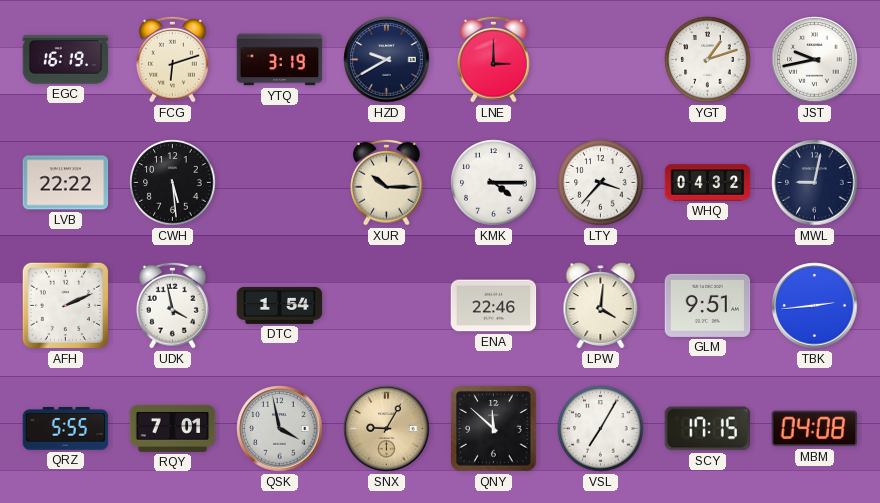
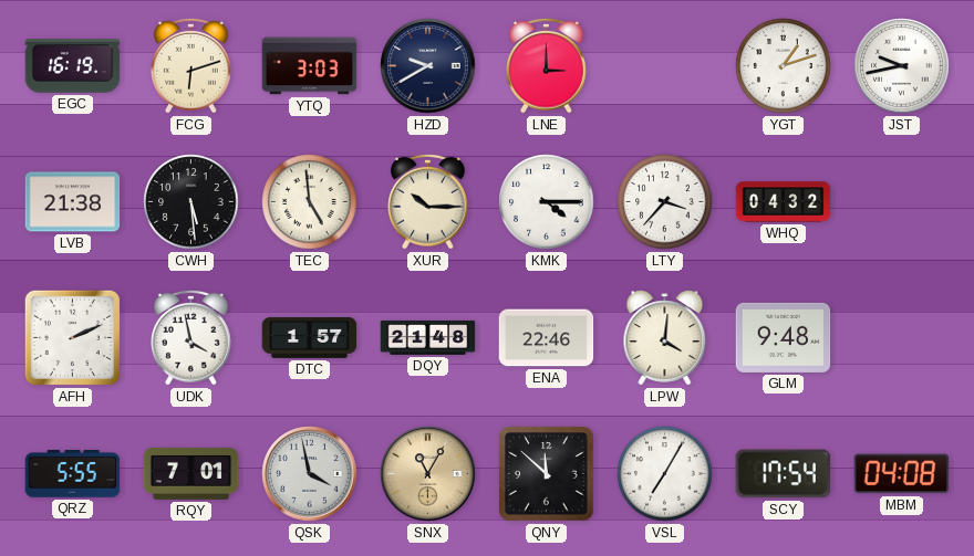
YTQ: 3:19 -> 3:03
LVB: 22:22 -> 21:38
TEC: none -> 4:59
MWL: 9:02 -> none
DTC: 1:54 -> 1:57
DQY: none -> 21:48
GLM: 9:51 -> 9:48
TBK: 2:44 -> none
SNX: 9:05 -> 11:05
SCY: 17:15 -> 17:54
